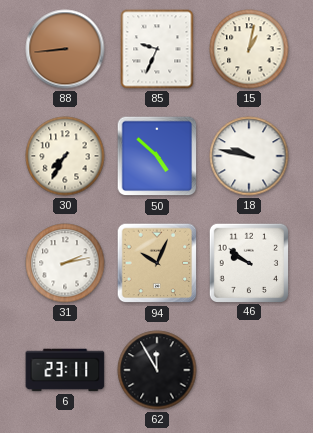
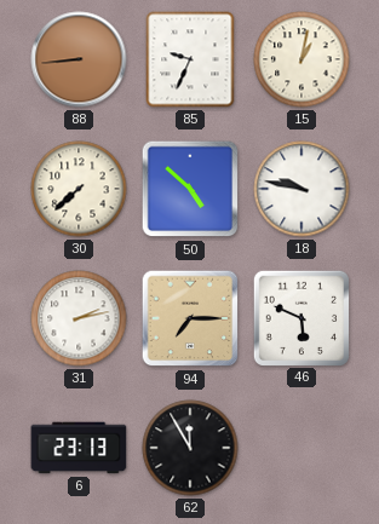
30: 7:35 -> 7:38
94: 10:04 -> 7:15
46: 9:51 -> 5:49
6: 23:11 -> 23:13
